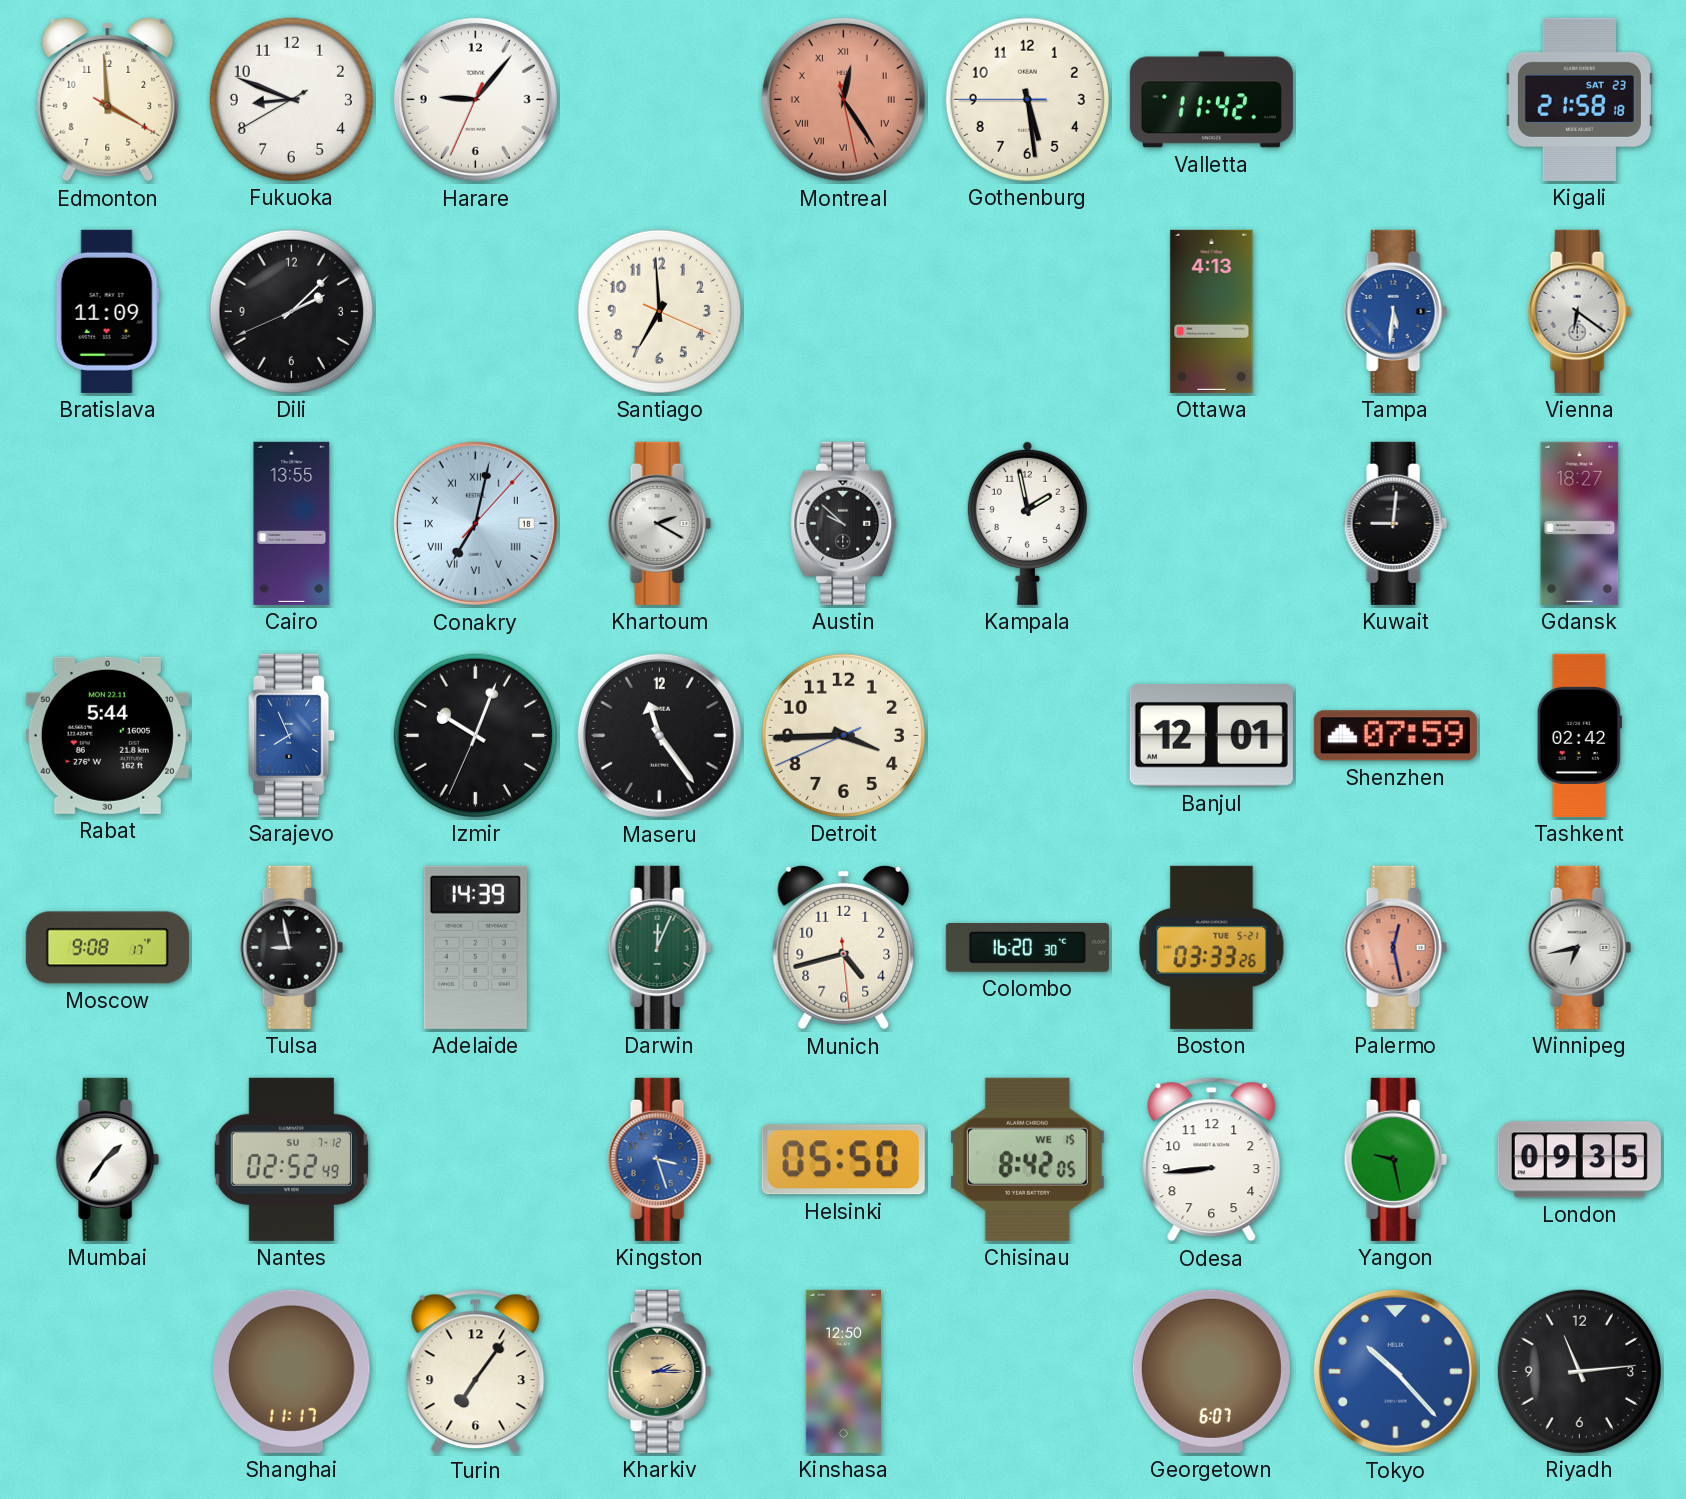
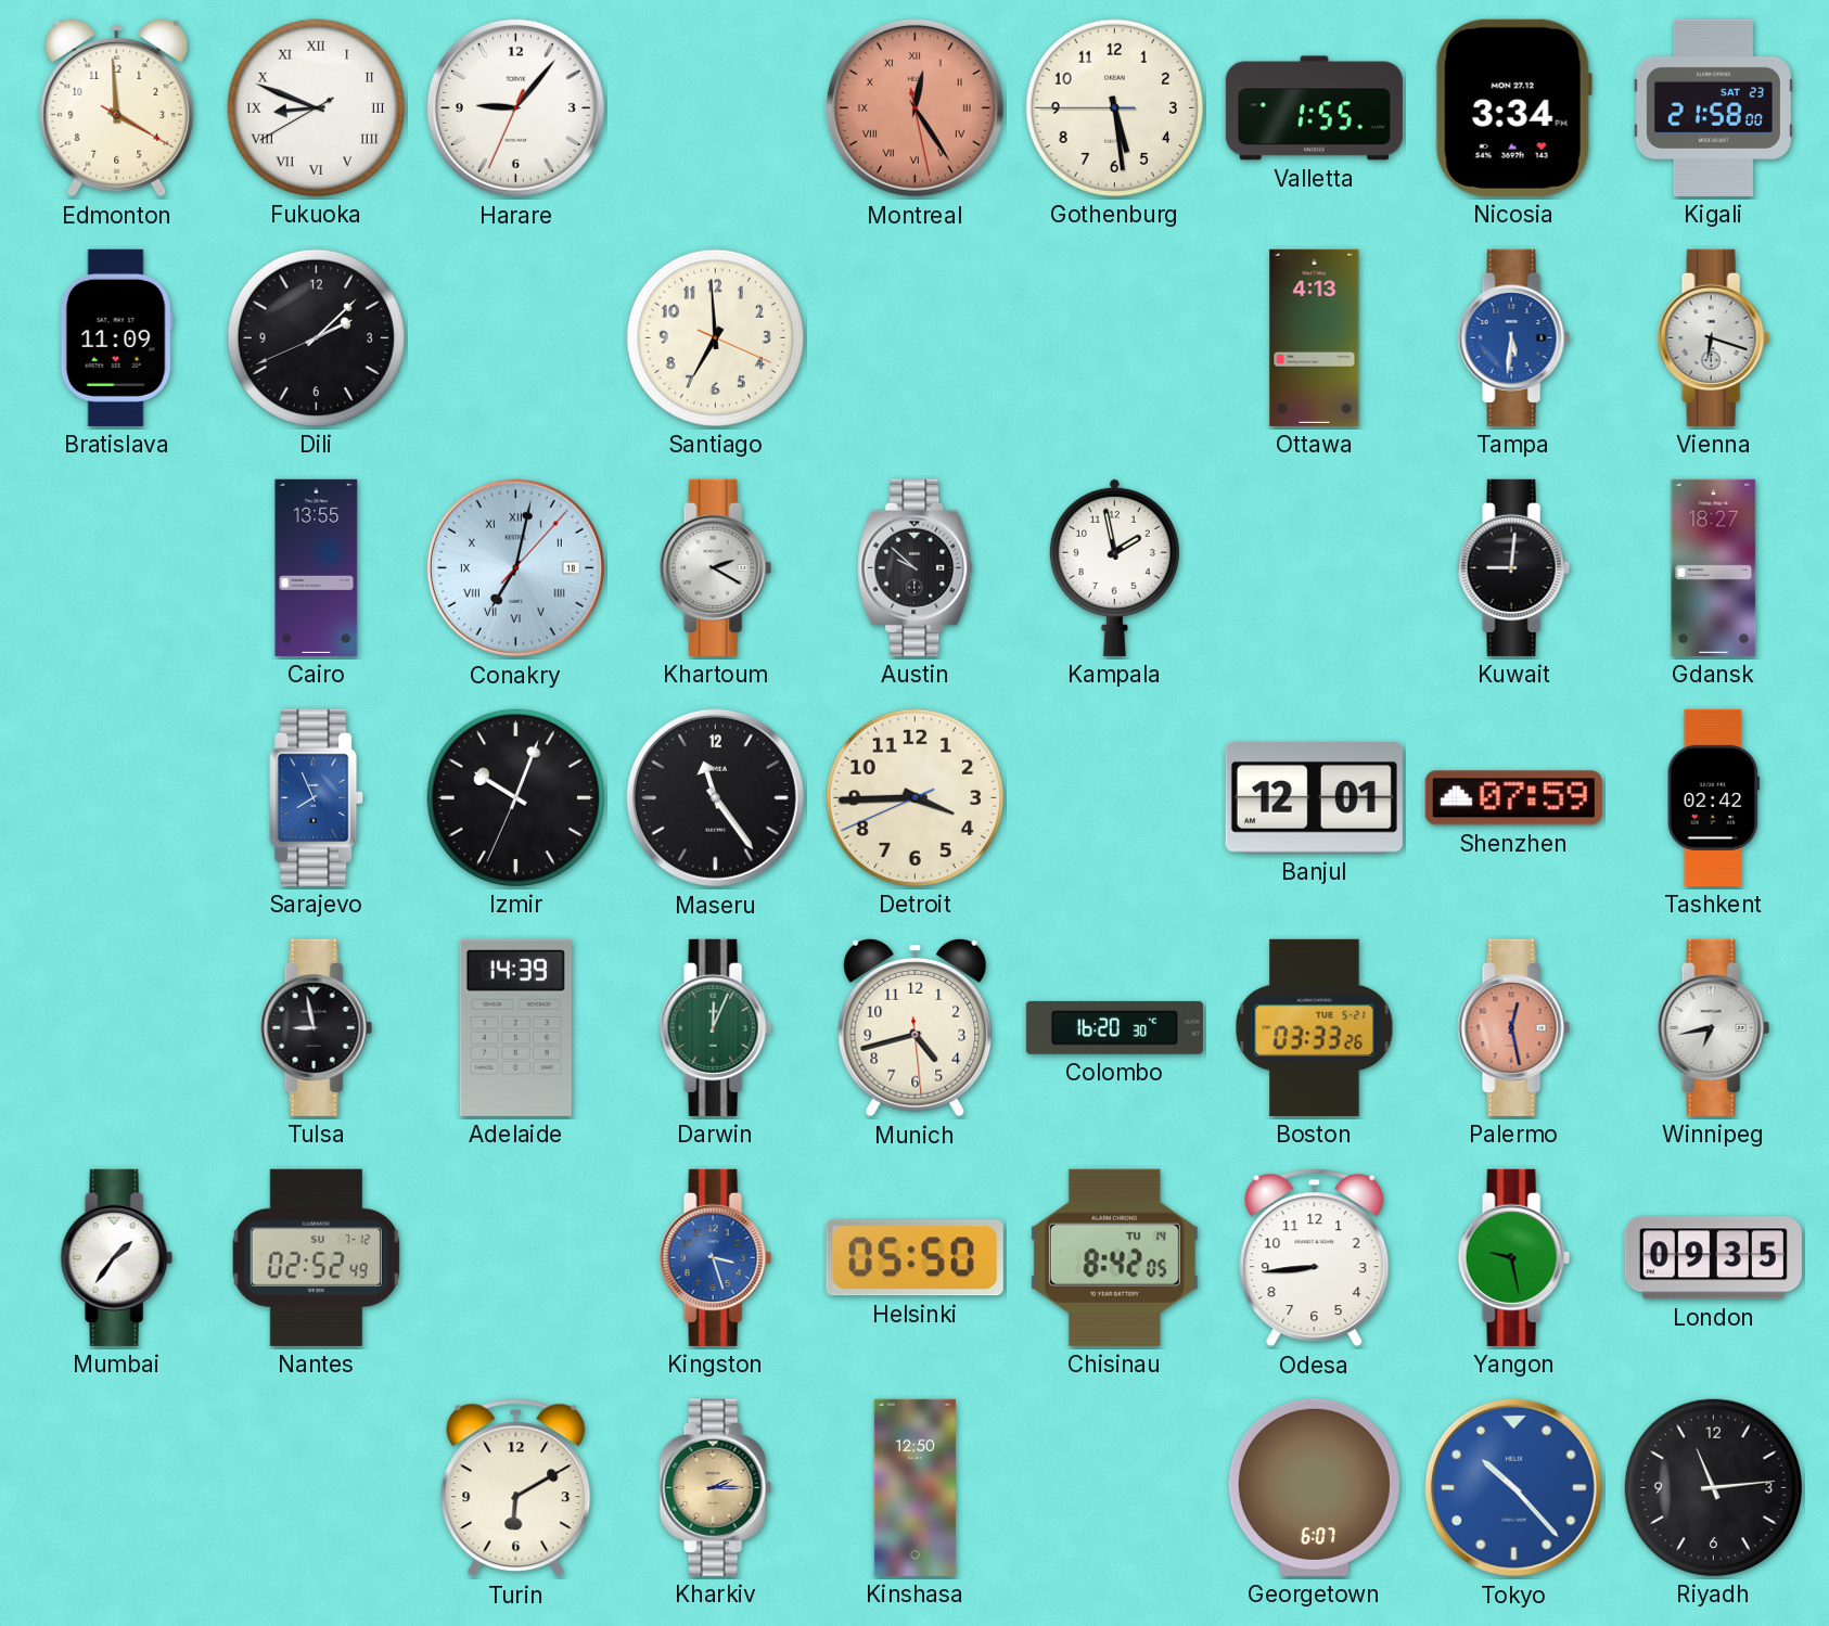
Fukuoka numerals: Arabic -> Roman
Valletta: 11:42 -> 1:55
Nicosia: none -> 3:34
Kigali: 21:58:18 -> 21:58:00
Vienna: 6:21 -> 6:18
Rabat: 5:44 -> none
Moscow: 9:08 -> none
Chisinau date: WE 15 -> TU 14
Shanghai: 11:17 -> none
Turin: 7:06 -> 6:10
